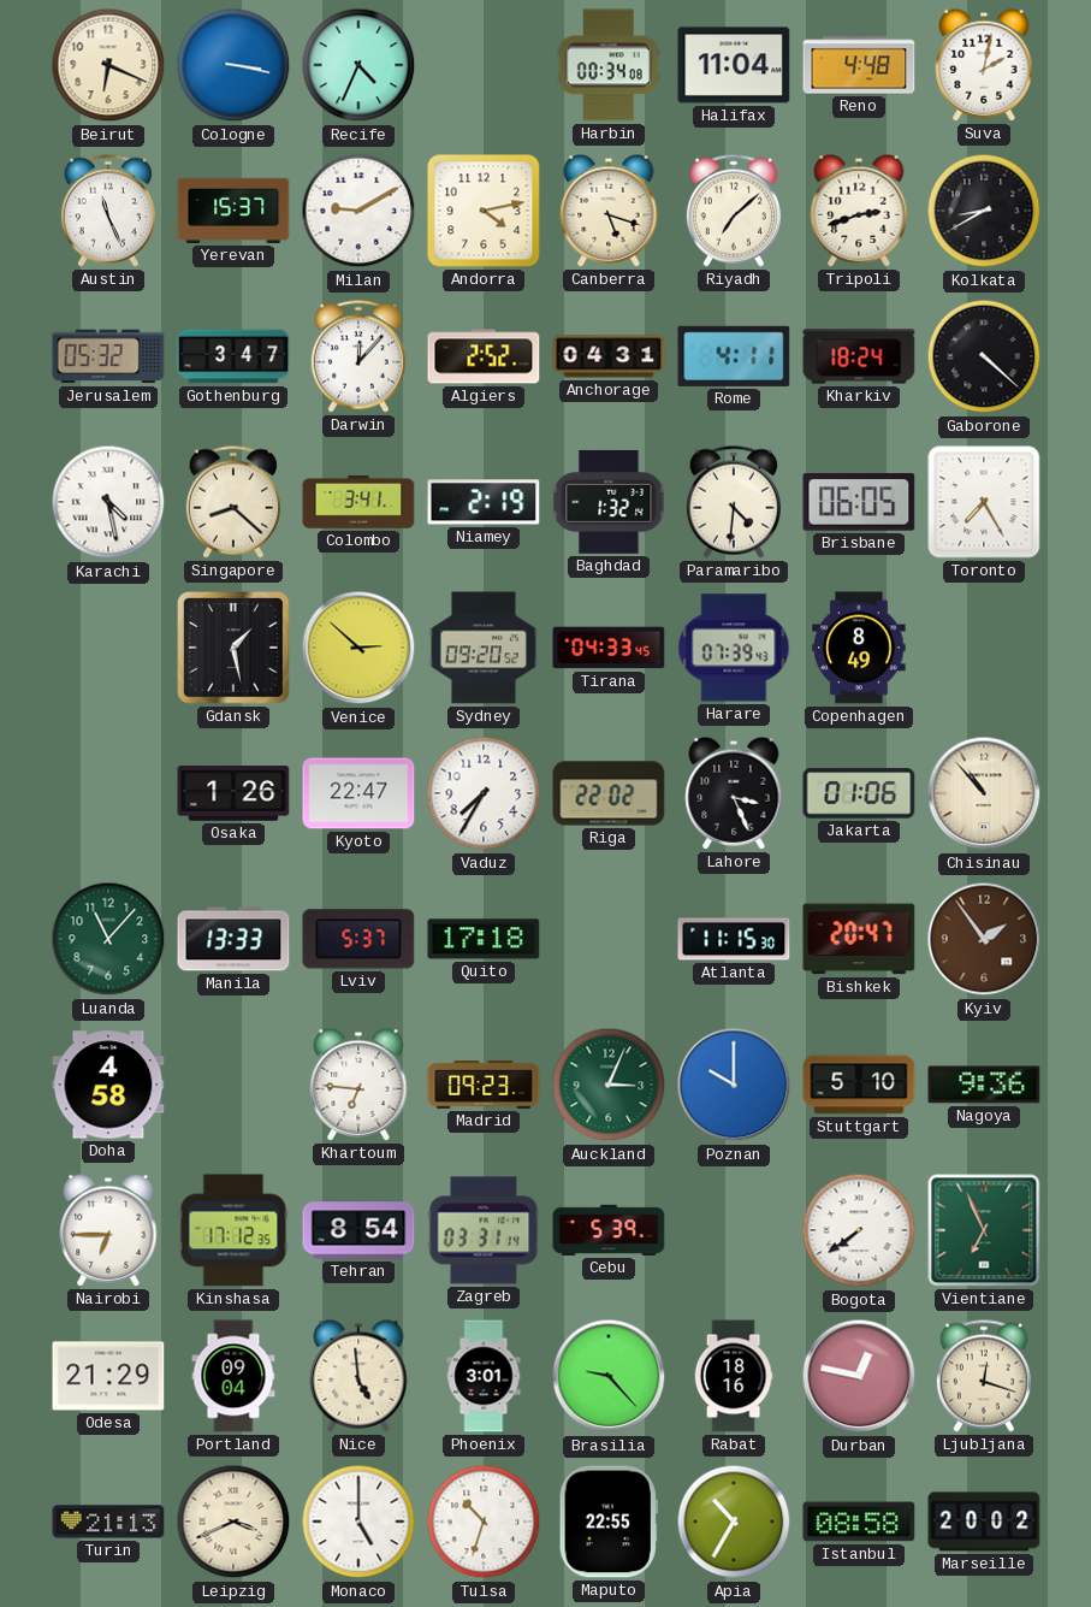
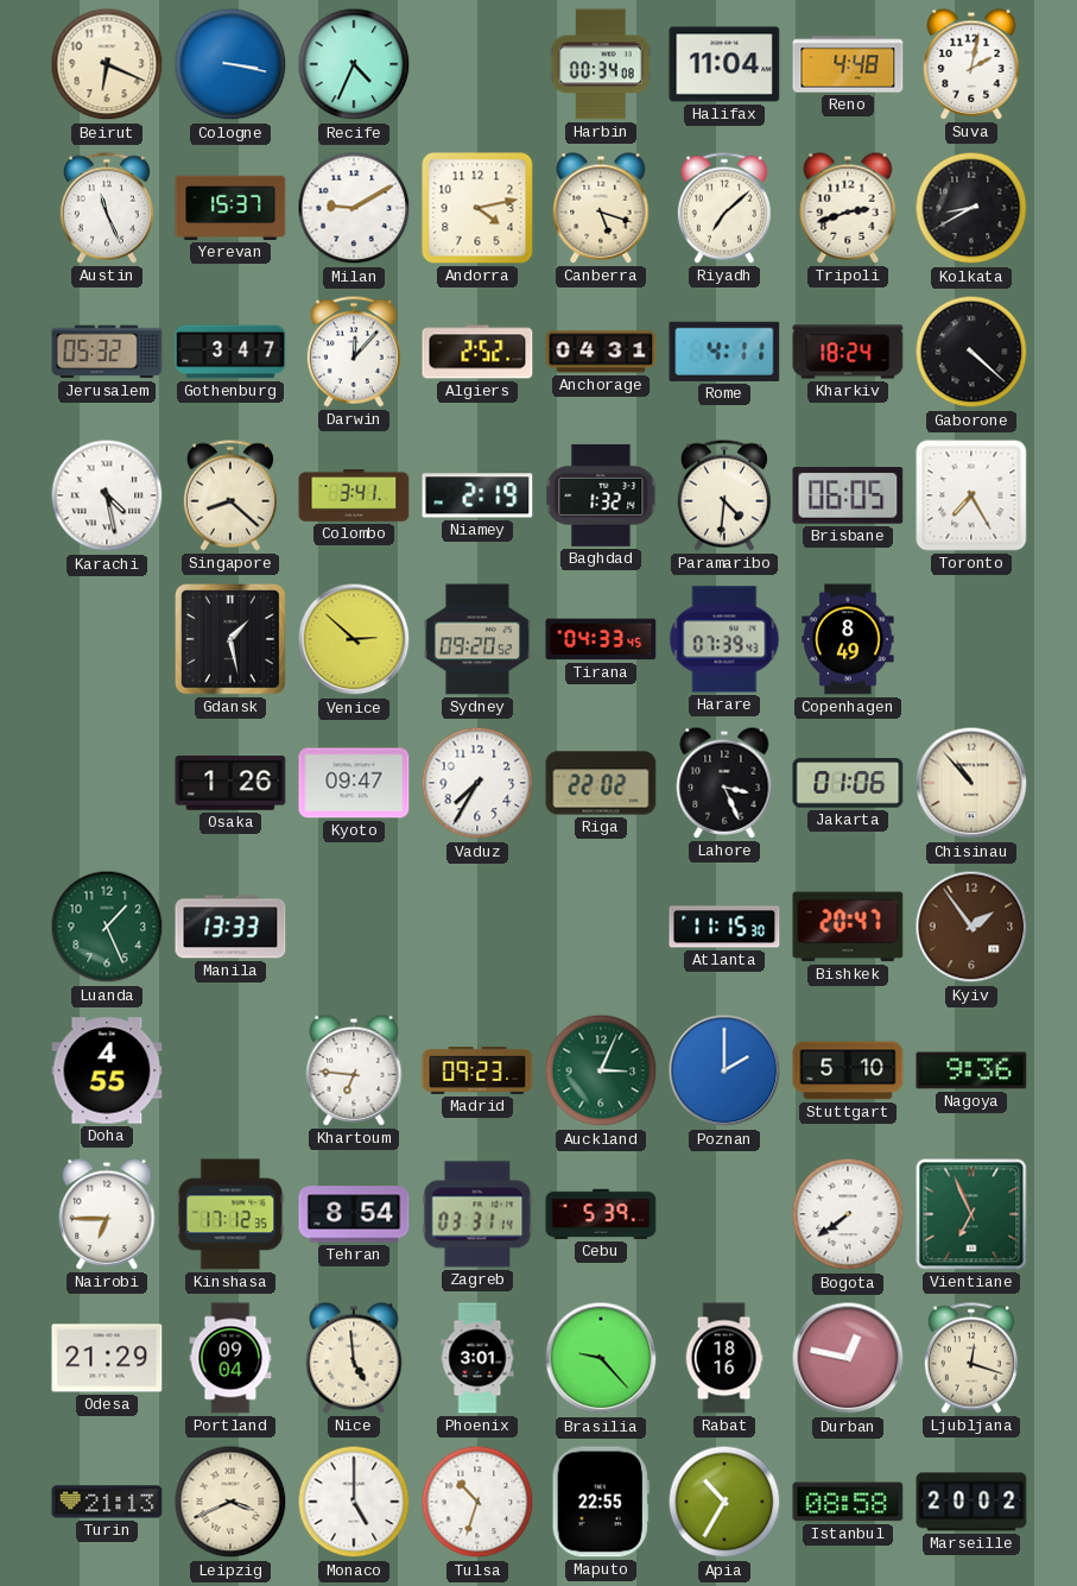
Kyoto: 22:47 -> 09:47
Luanda: 11:07 -> 1:26
Lviv: 5:37 -> none
Quito: 17:18 -> none
Doha: 4:58 -> 4:55
Poznan: 10:00 -> 2:00
